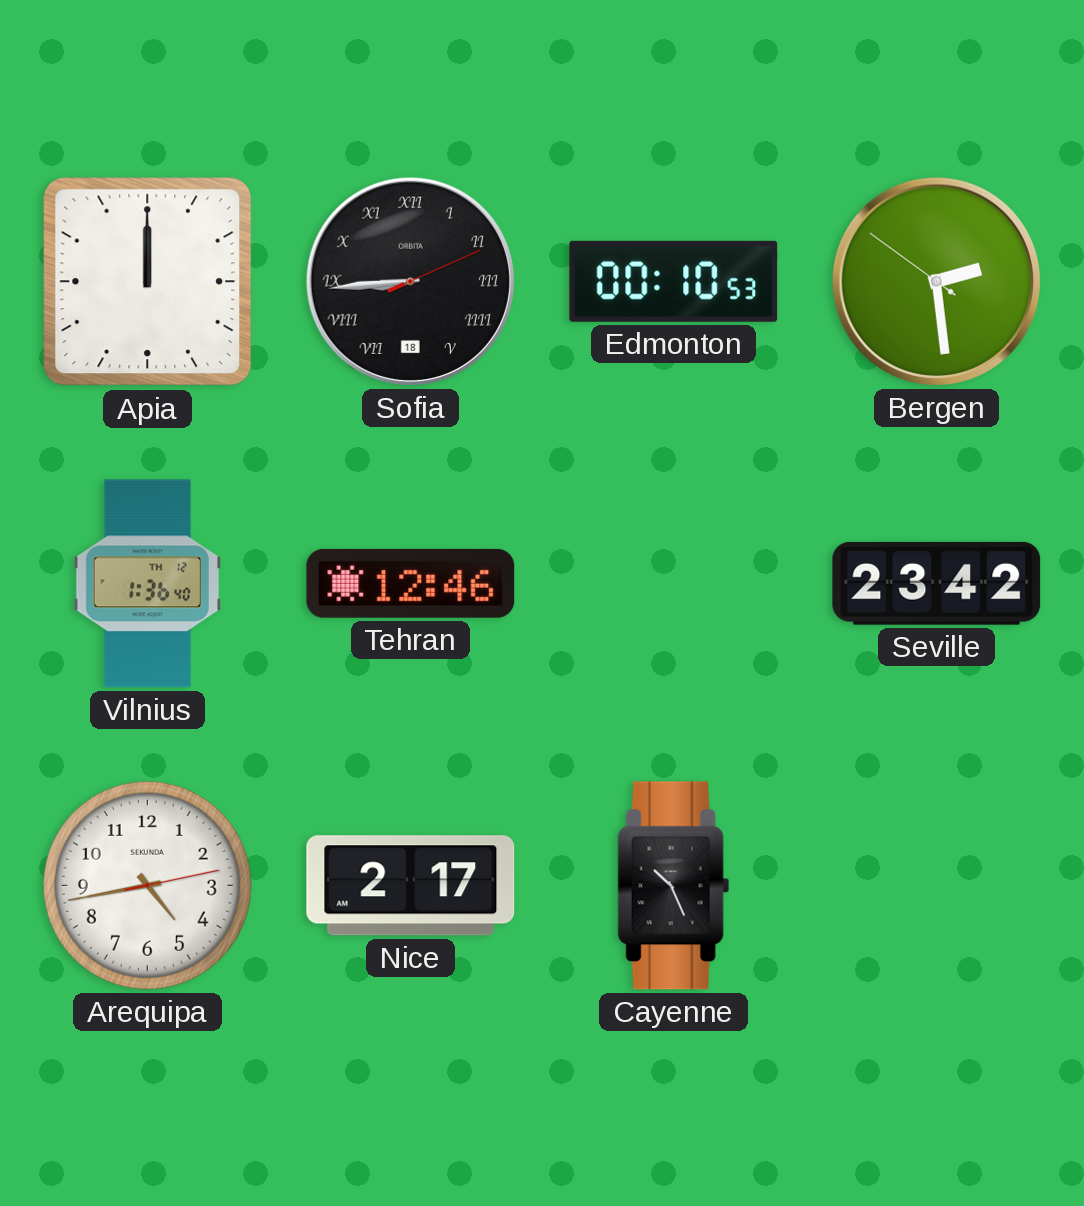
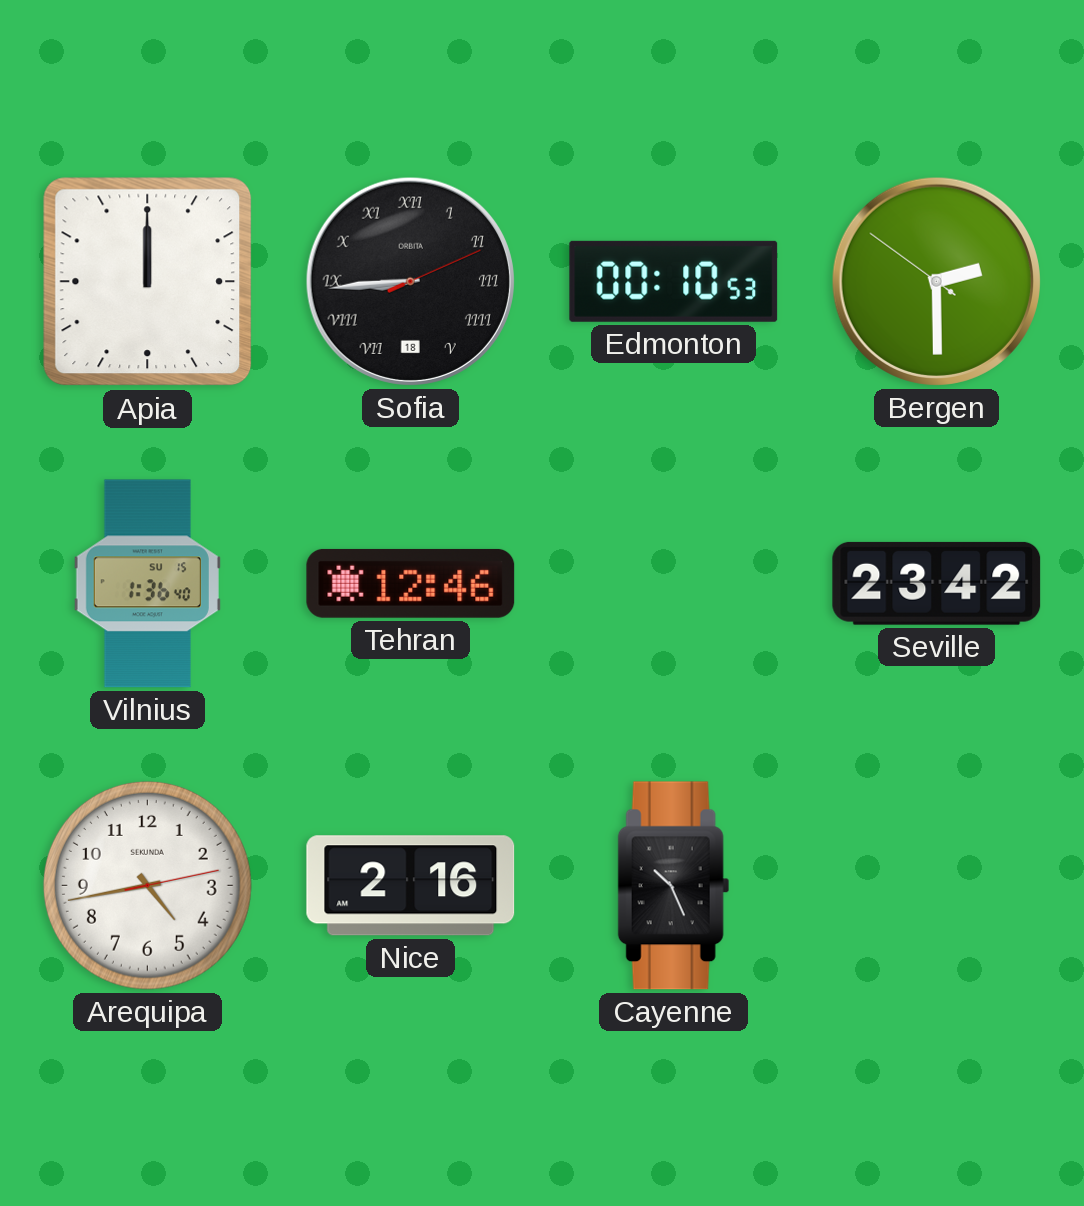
Bergen: 2:28 -> 2:29
Vilnius date: TH 12 -> SU 15
Nice: 2:17 -> 2:16
